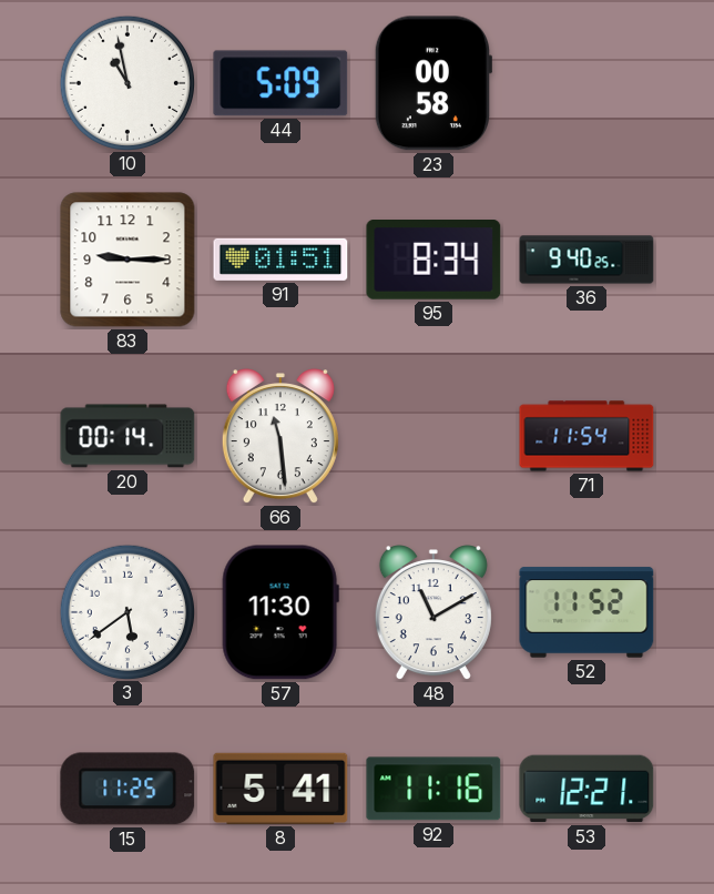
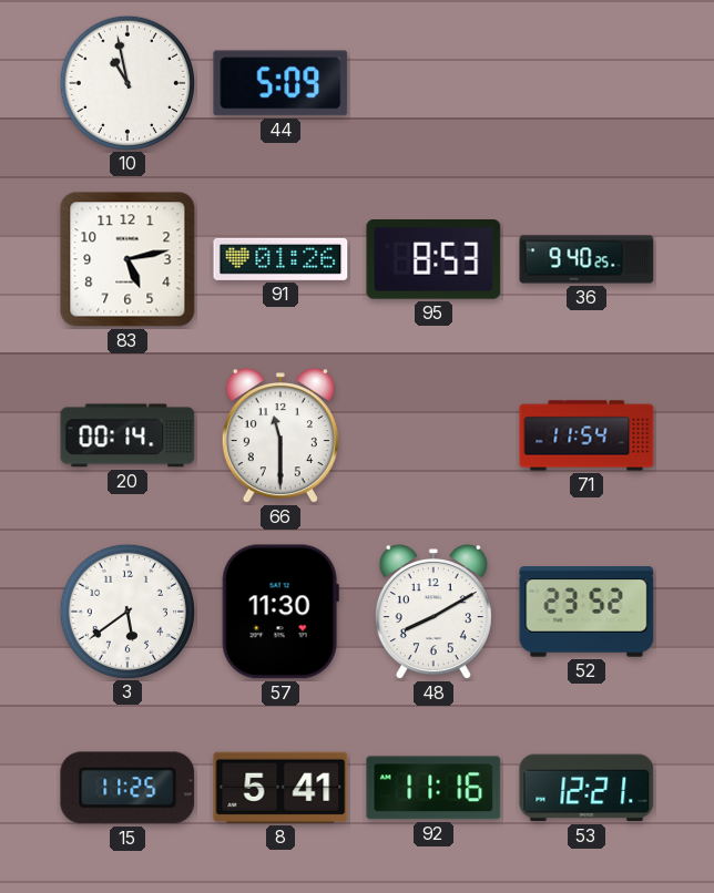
23: 00:58 -> none
83: 9:15 -> 5:13
91: 01:51 -> 01:26
95: 8:34 -> 8:53
66: 11:29 -> 11:30
48: 11:10 -> 8:10
52: 11:52 -> 23:52
